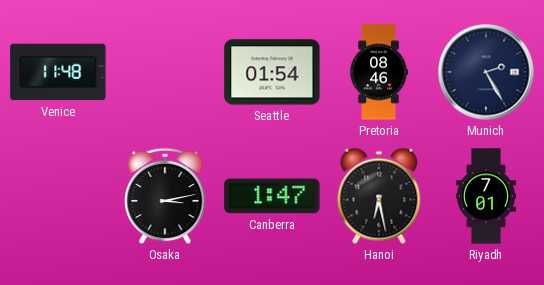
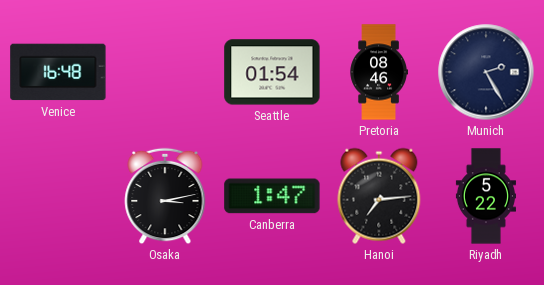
Venice: 11:48 -> 16:48
Hanoi: 6:28 -> 7:14
Riyadh: 7:01 -> 5:22
